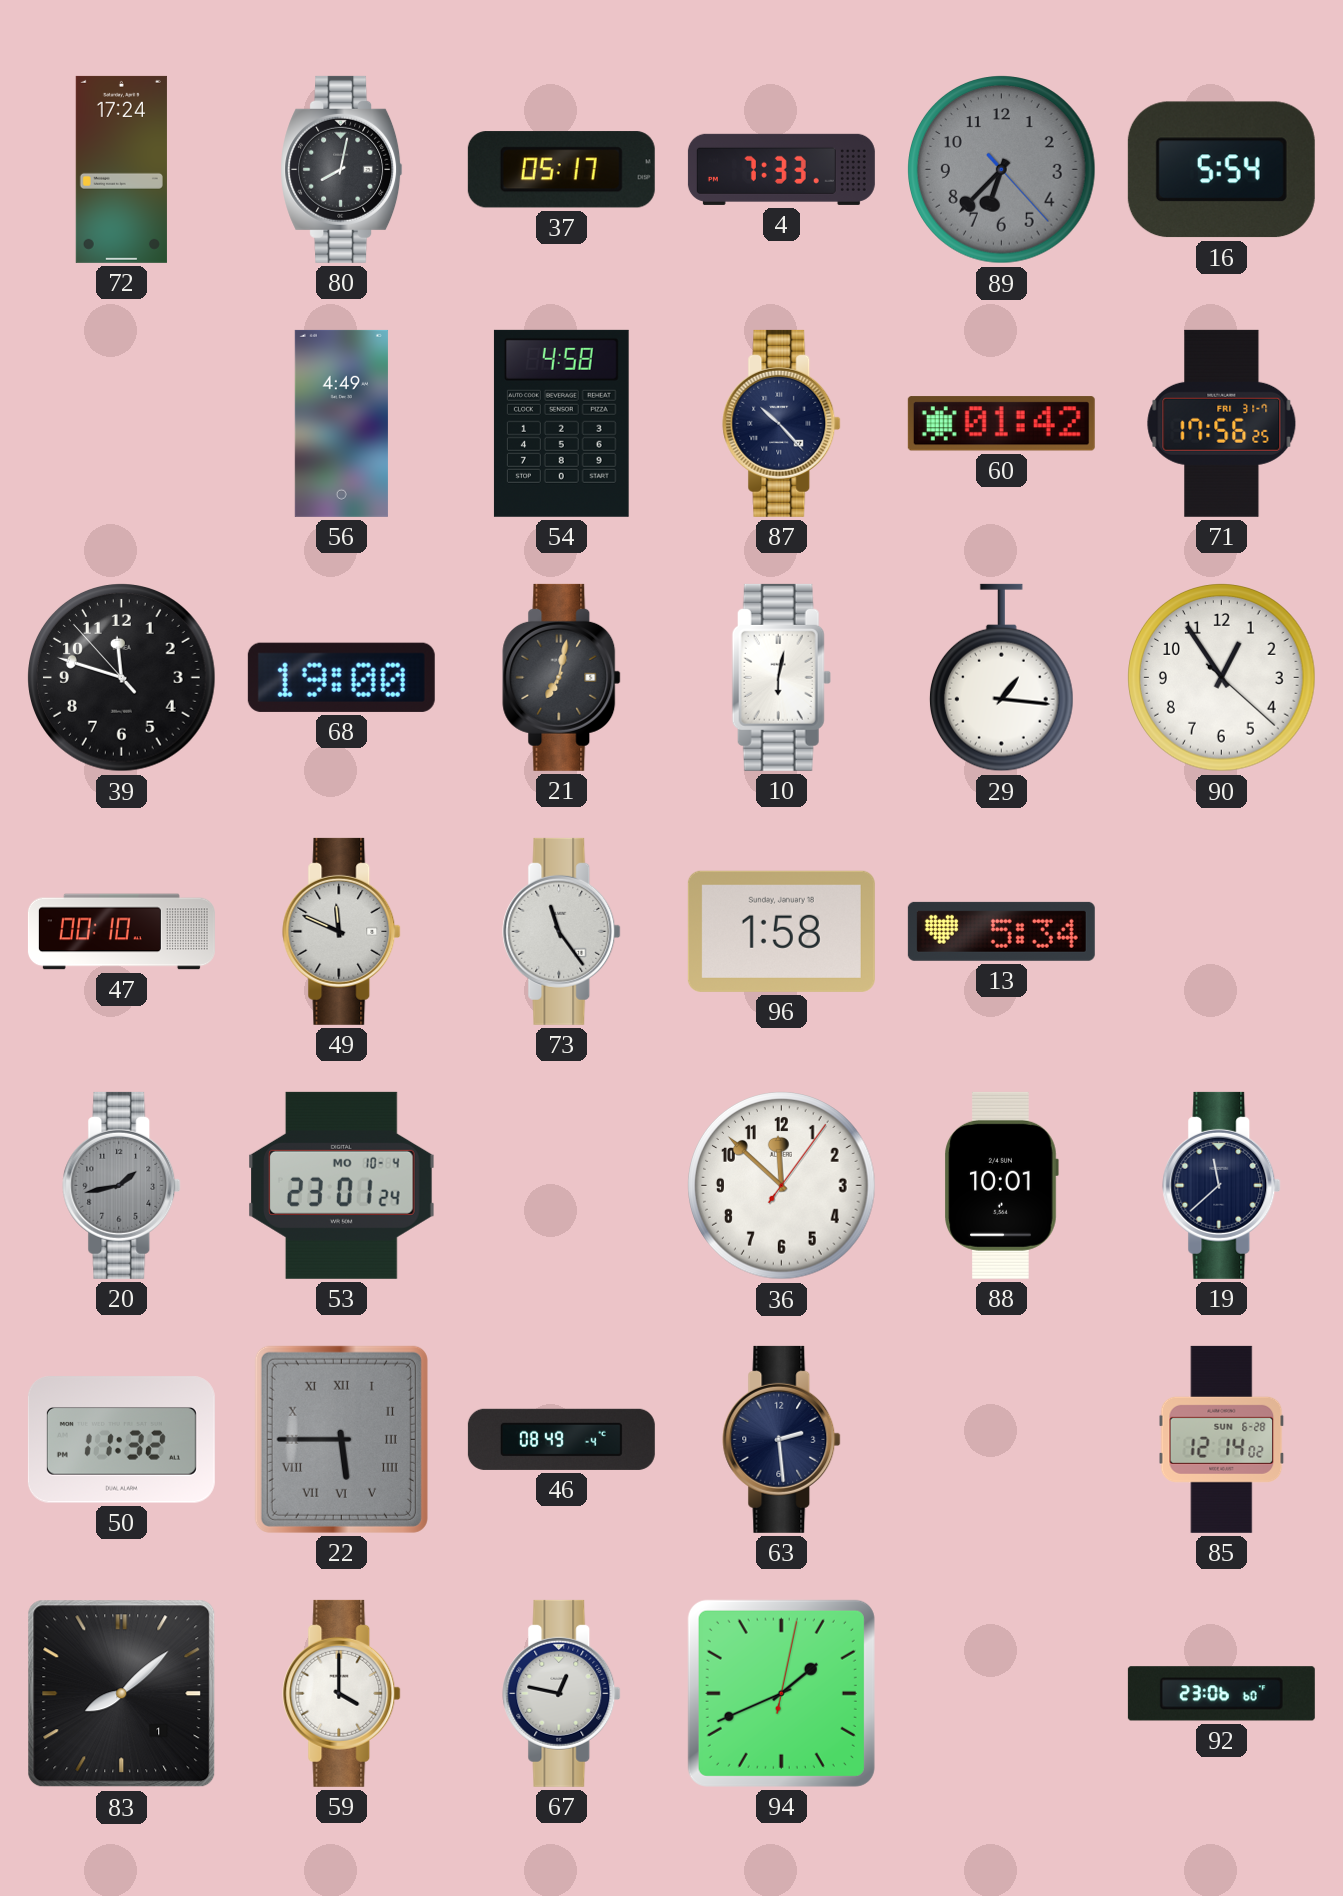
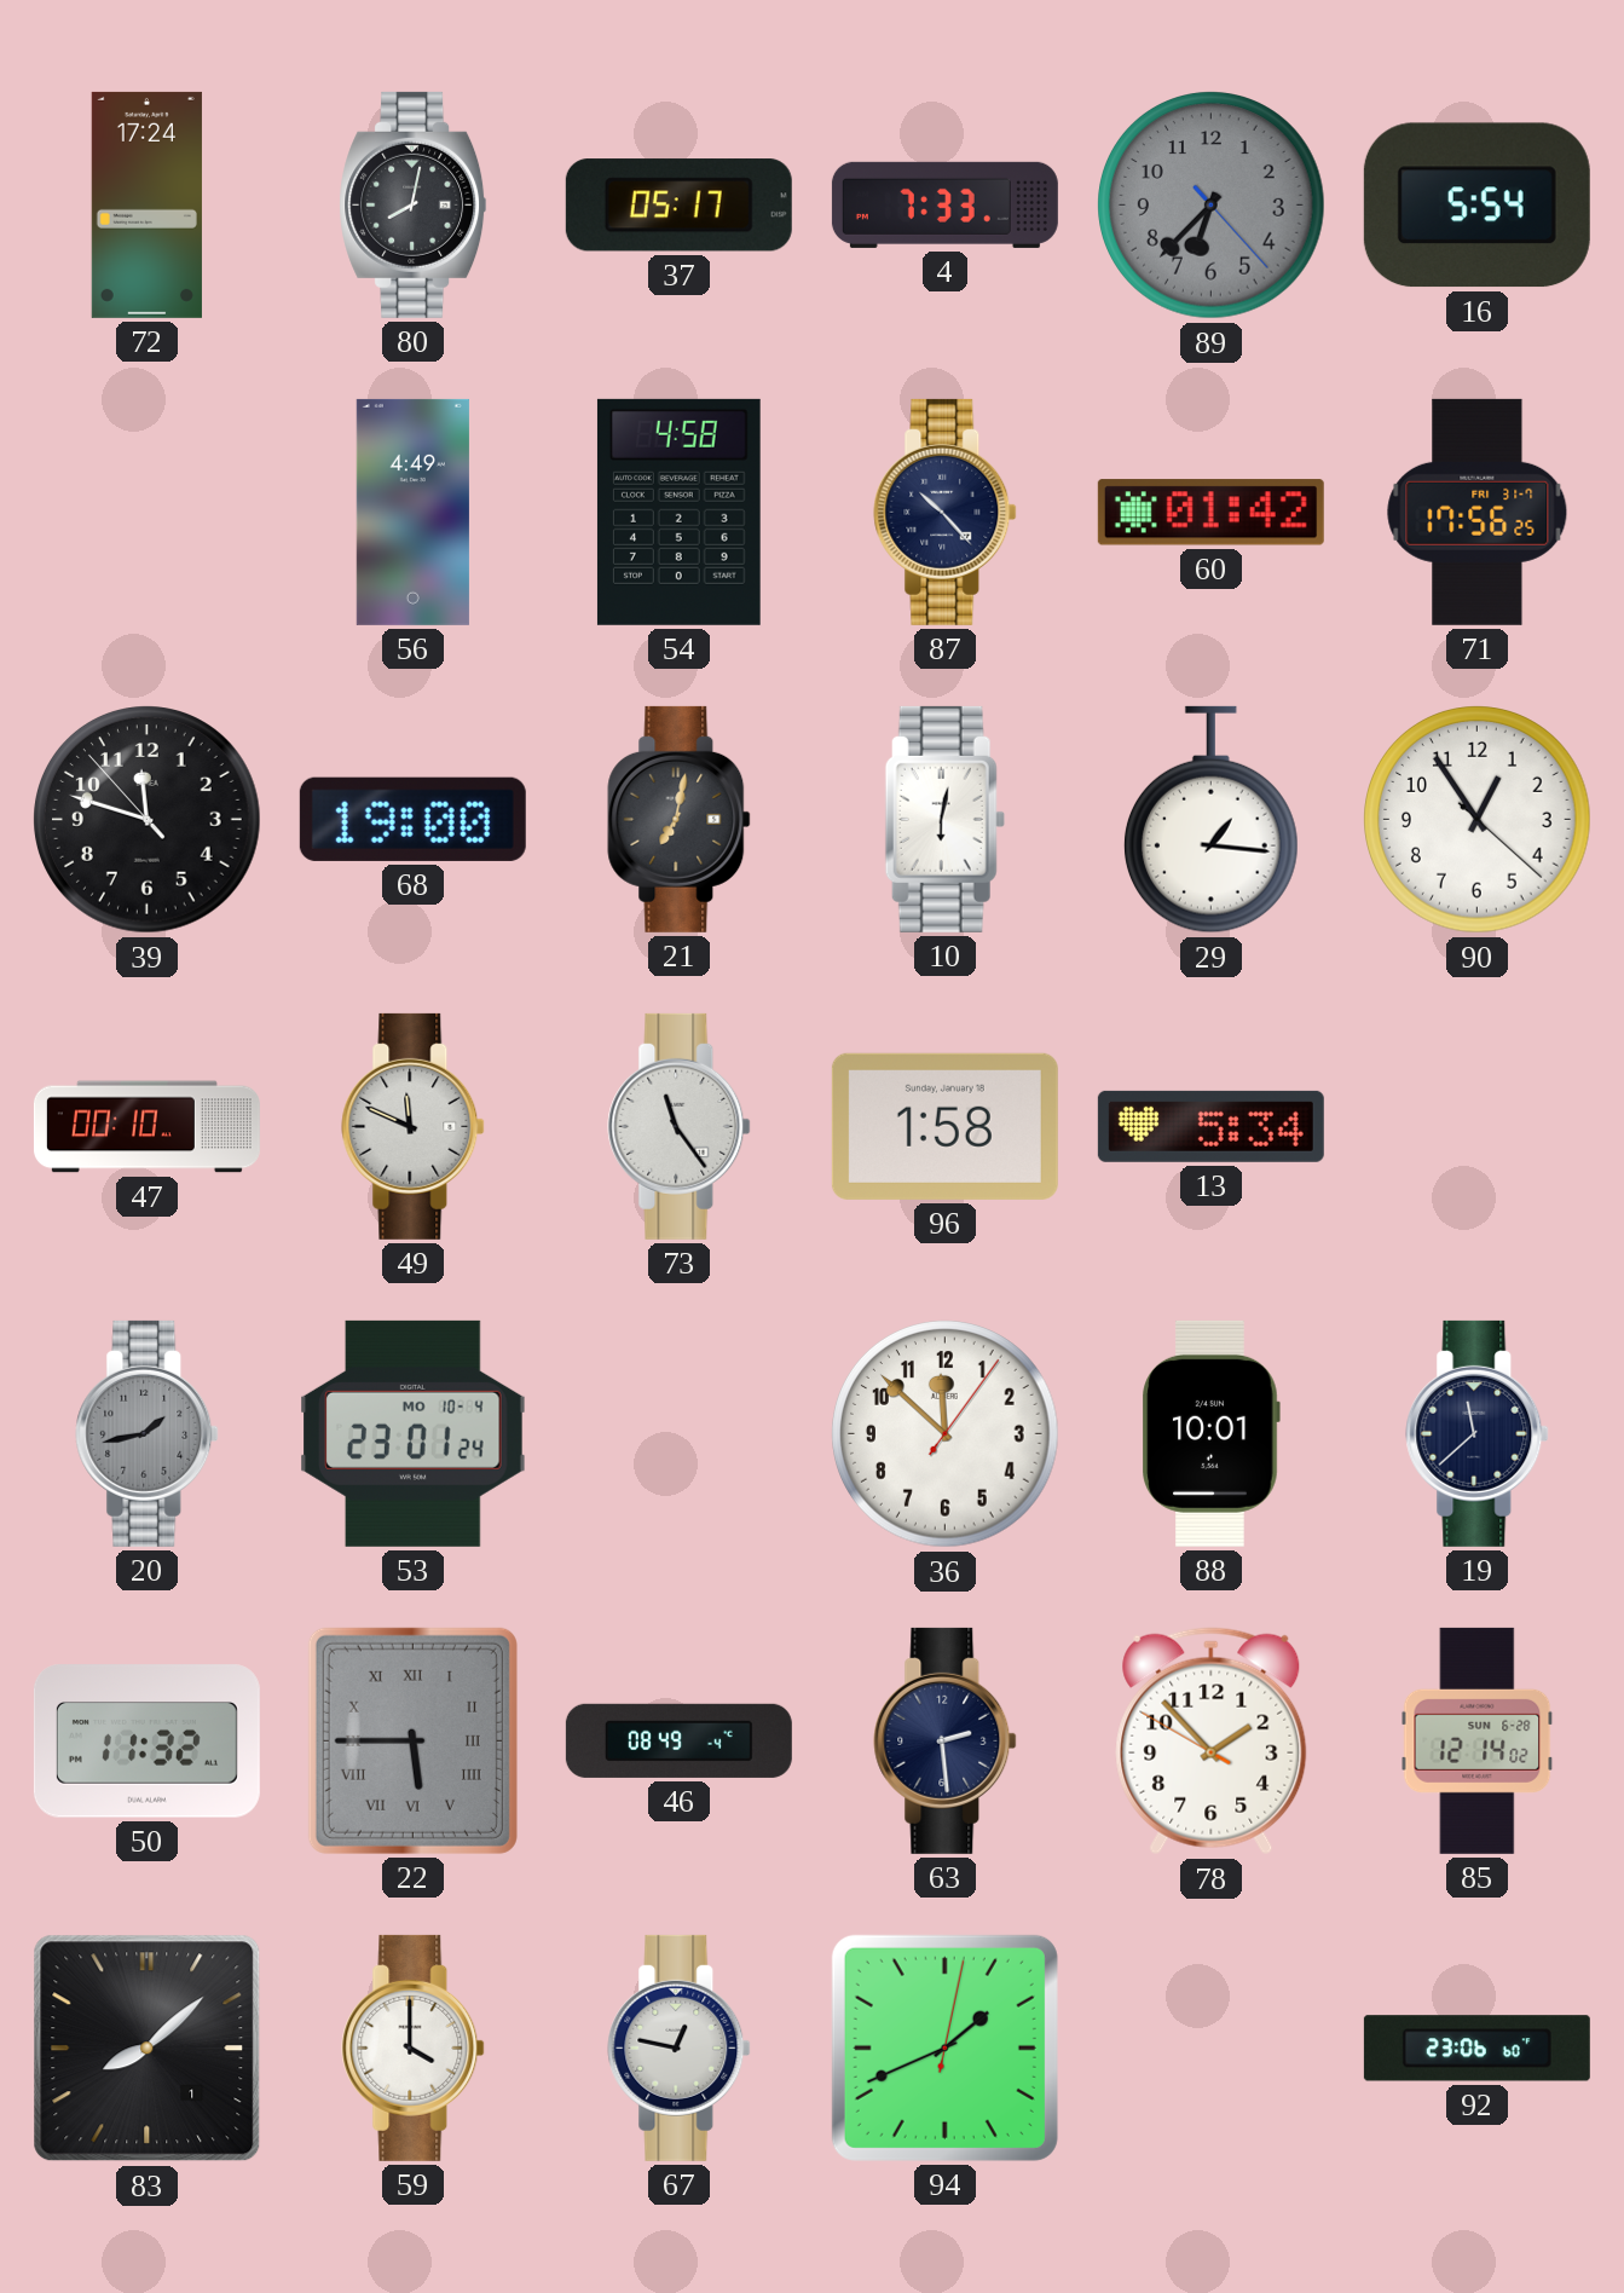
78: none -> 1:52
